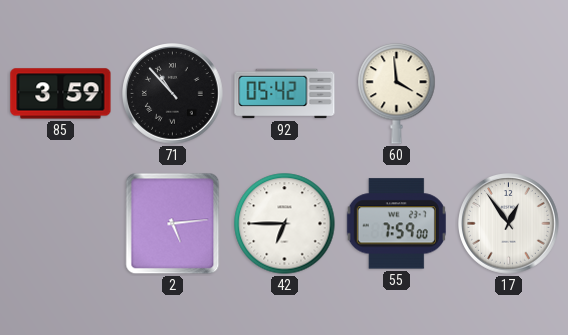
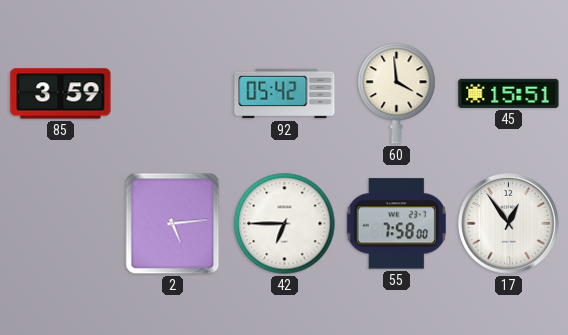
71: 10:53 -> none
45: none -> 15:51
55: 7:59 -> 7:58
